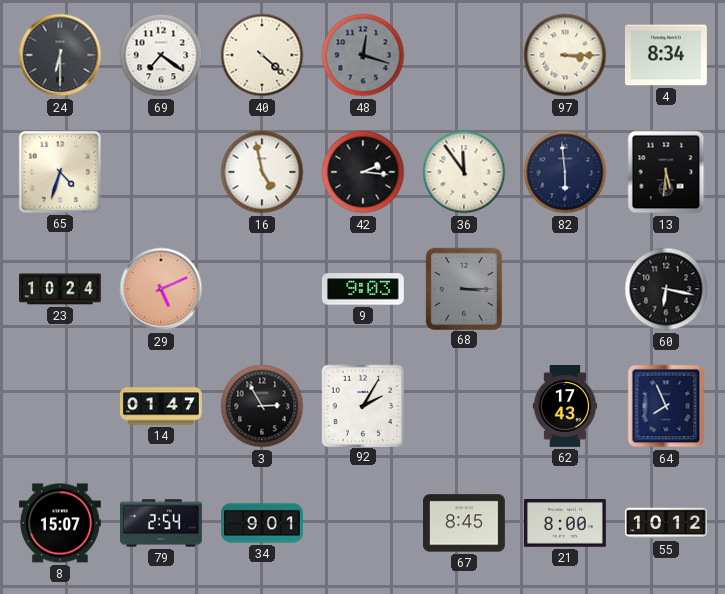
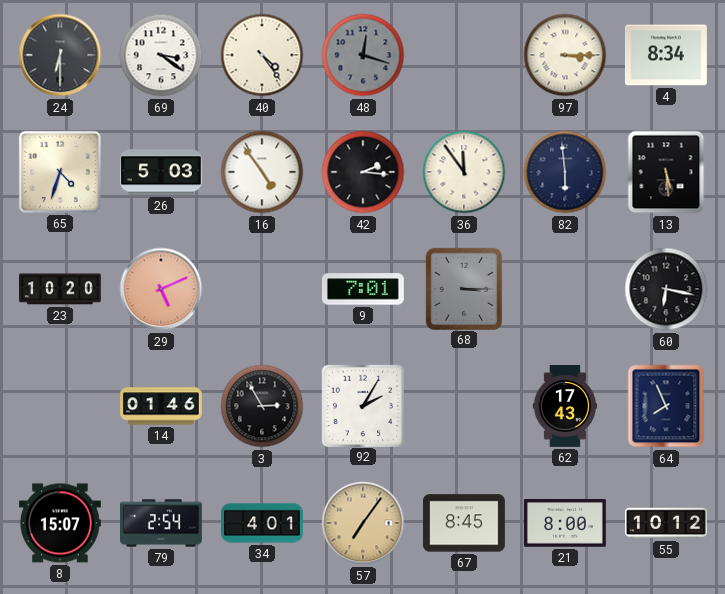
69: 7:21 -> 3:21
40: 4:22 -> 4:24
26: none -> 5:03
16: 4:58 -> 4:54
13: 5:31 -> 5:29
23: 10:24 -> 10:20
9: 9:03 -> 7:01
14: 01:47 -> 01:46
34: 9:01 -> 4:01
57: none -> 7:06
